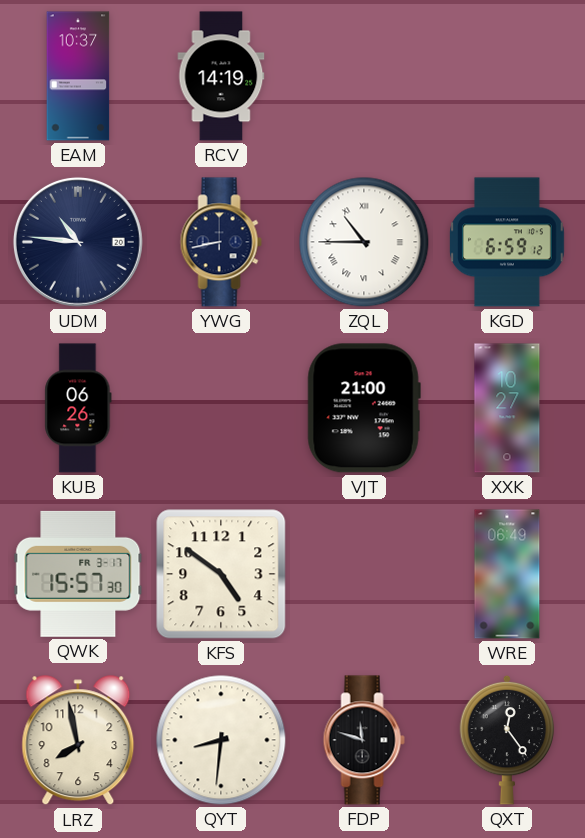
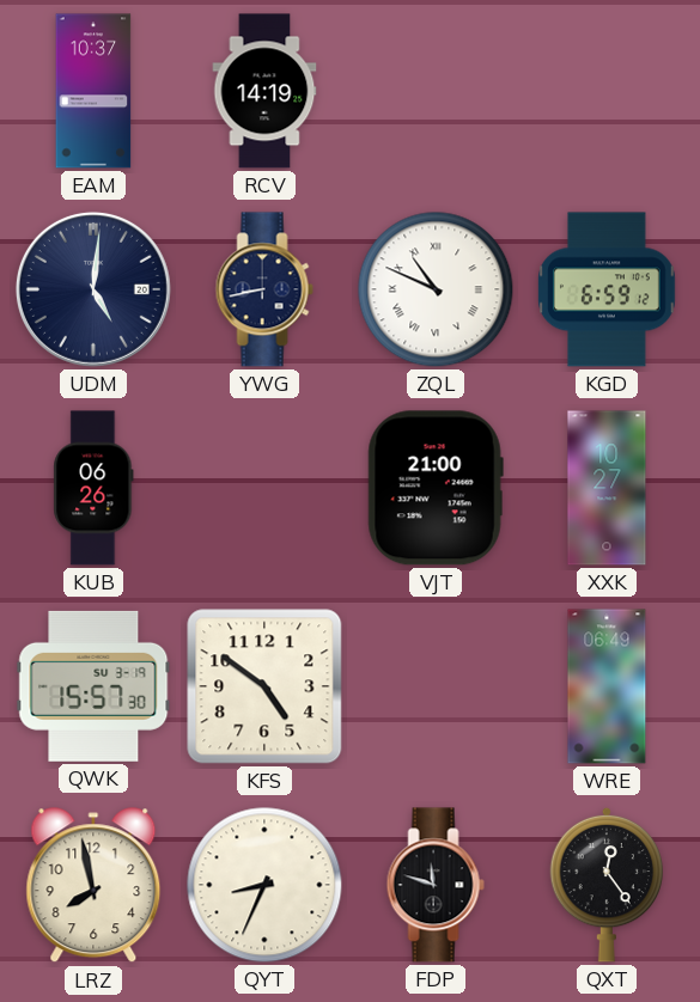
UDM: 10:46 -> 5:01
ZQL: 10:45 -> 10:49
QWK date: FR 3-17 -> SU 3-19
QYT: 8:31 -> 8:34
